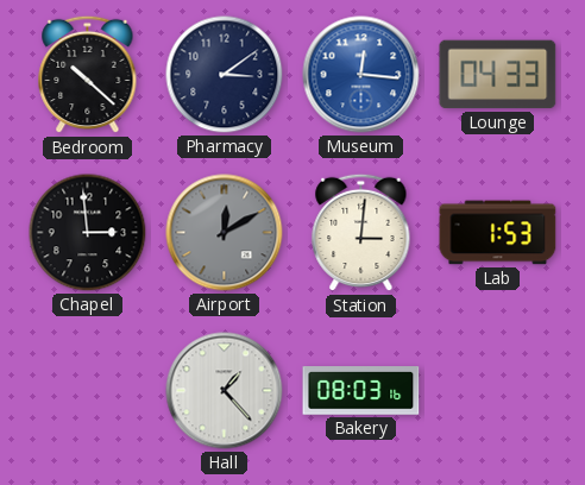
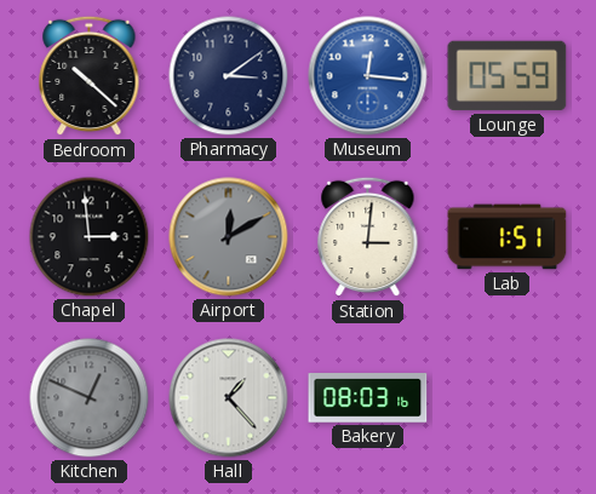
Lounge: 04:33 -> 05:59
Lab: 1:53 -> 1:51
Kitchen: none -> 12:49
